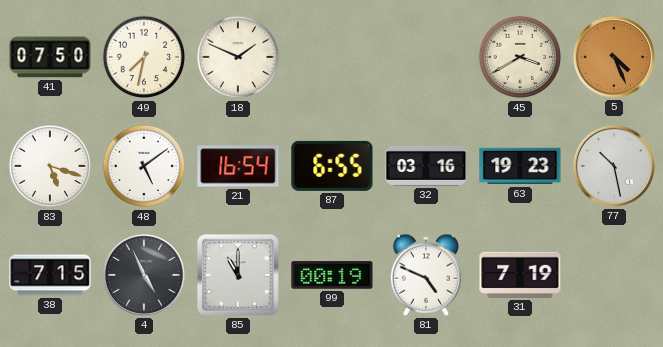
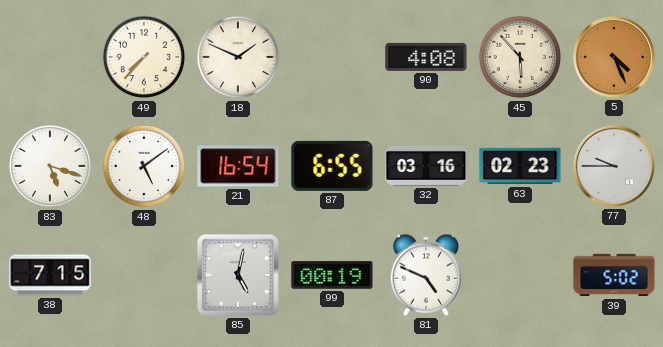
41: 07:50 -> none
49: 7:32 -> 7:37
90: none -> 4:08
45: 3:40 -> 5:53
63: 19:23 -> 02:23
77: 10:28 -> 9:45
4: 4:56 -> none
85: 11:00 -> 5:02
31: 7:19 -> none
39: none -> 5:02
